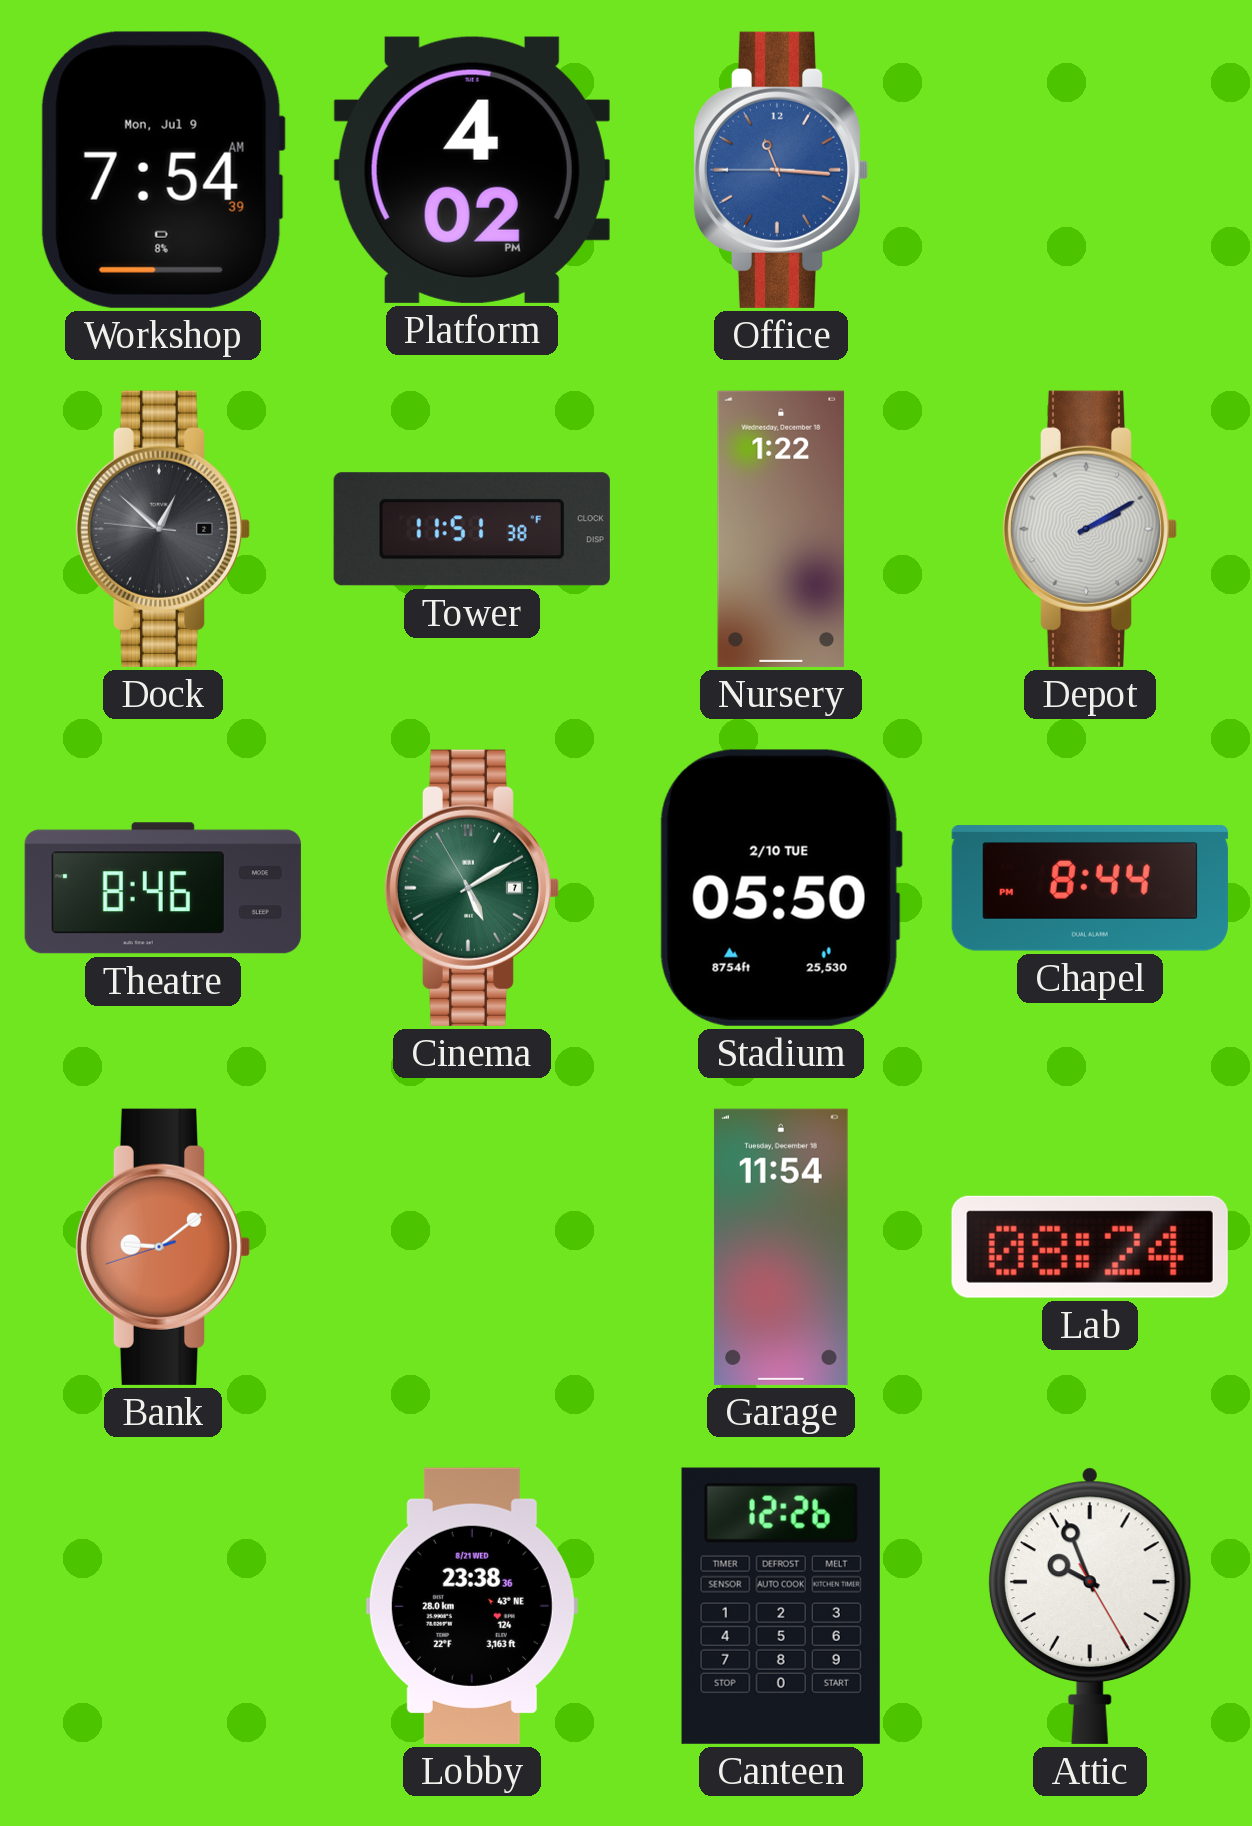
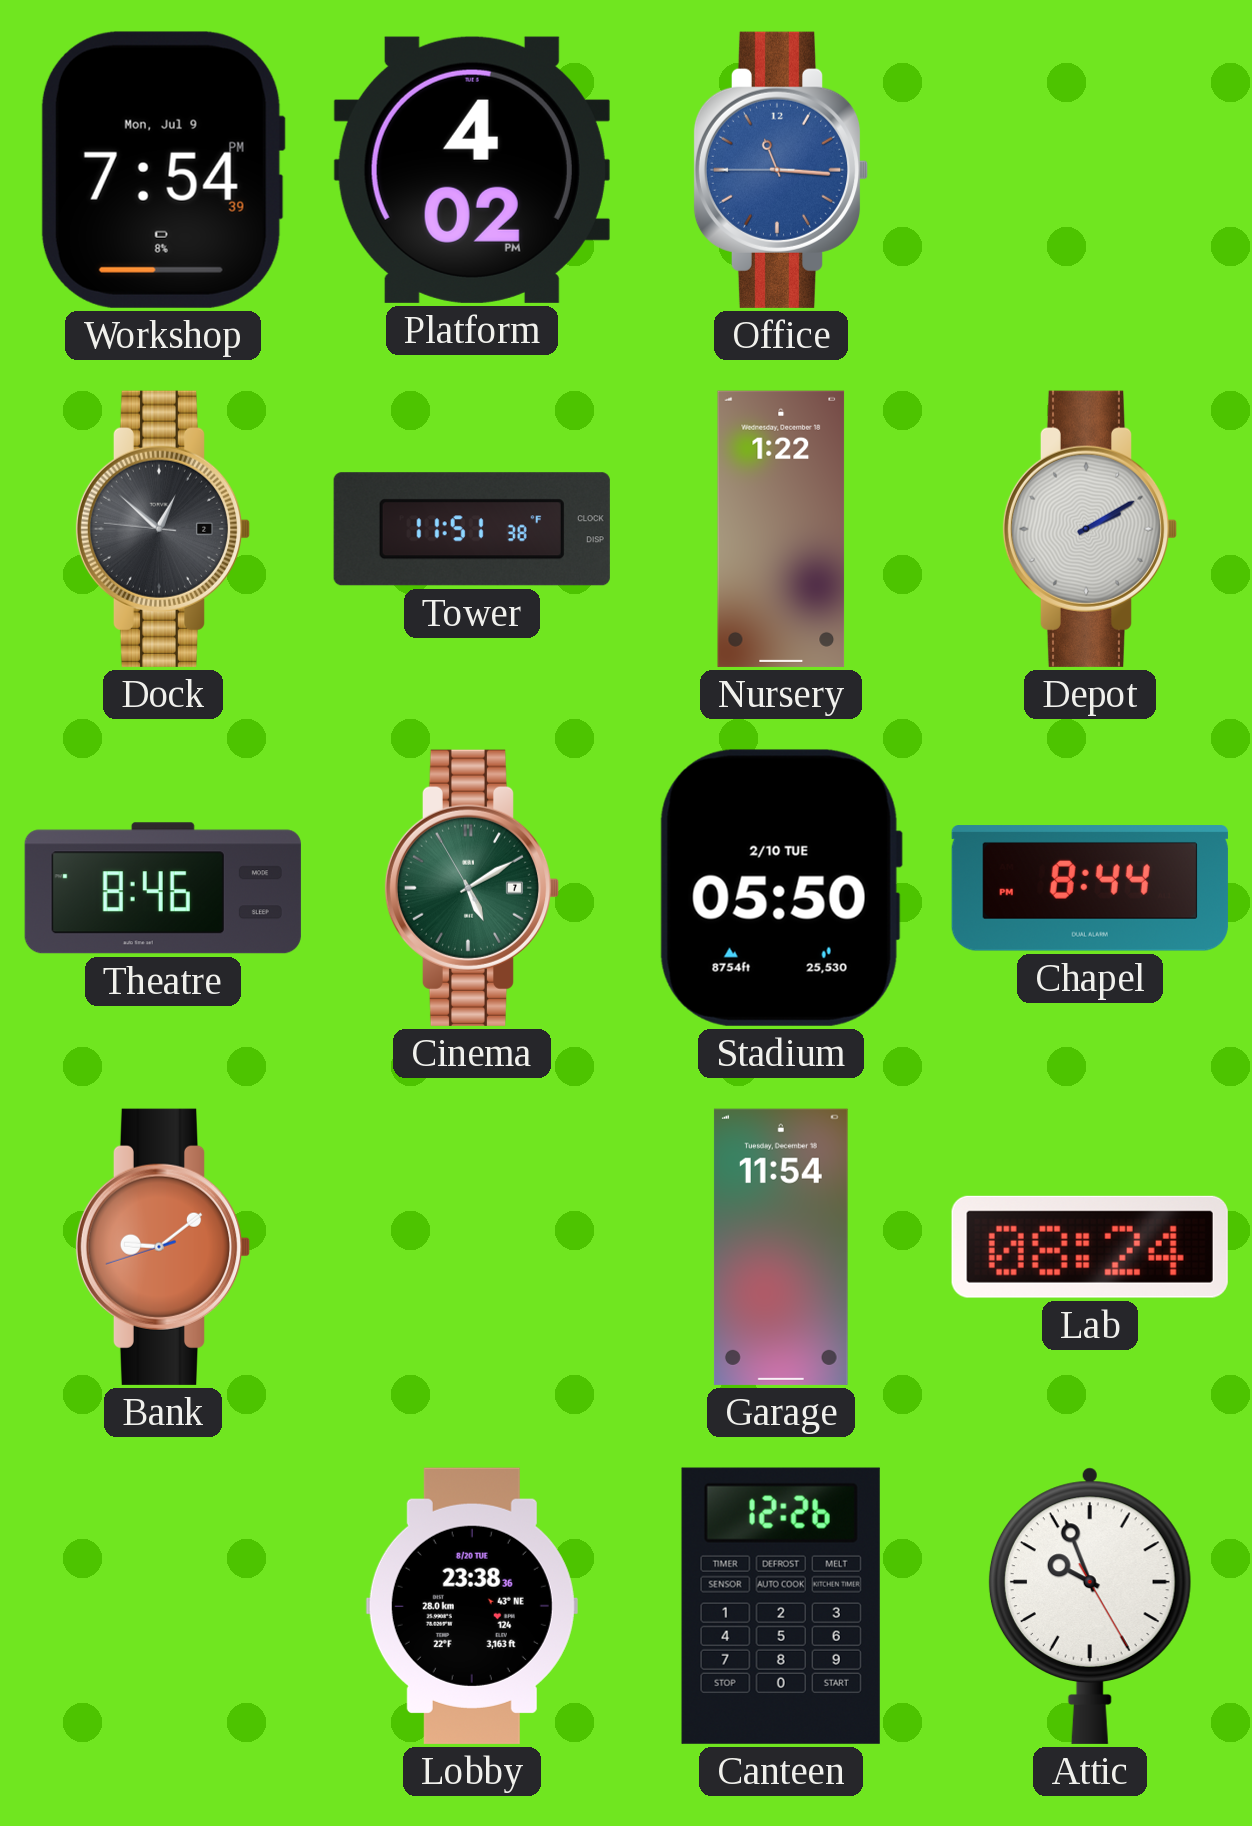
Workshop: 7:54:39 AM -> 7:54:39 PM
Lobby date: 8/21 WED -> 8/20 TUE
